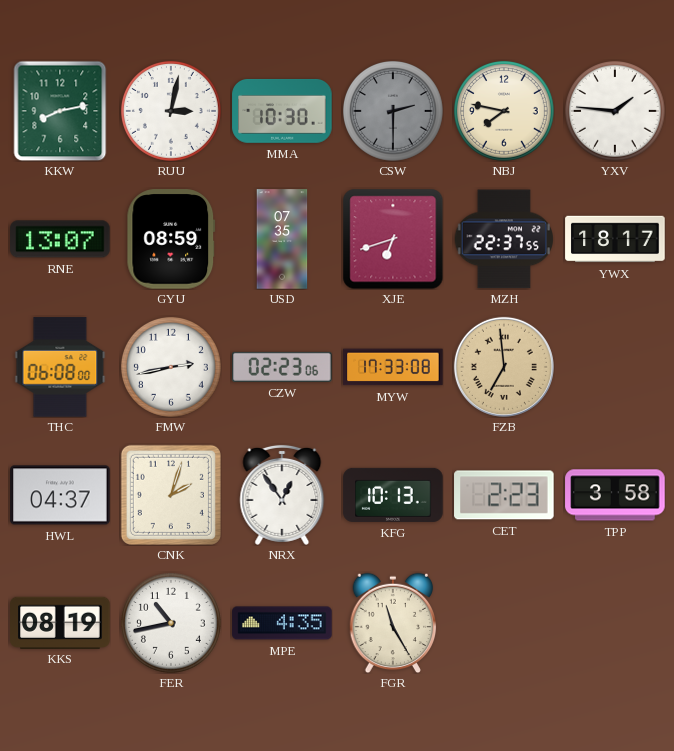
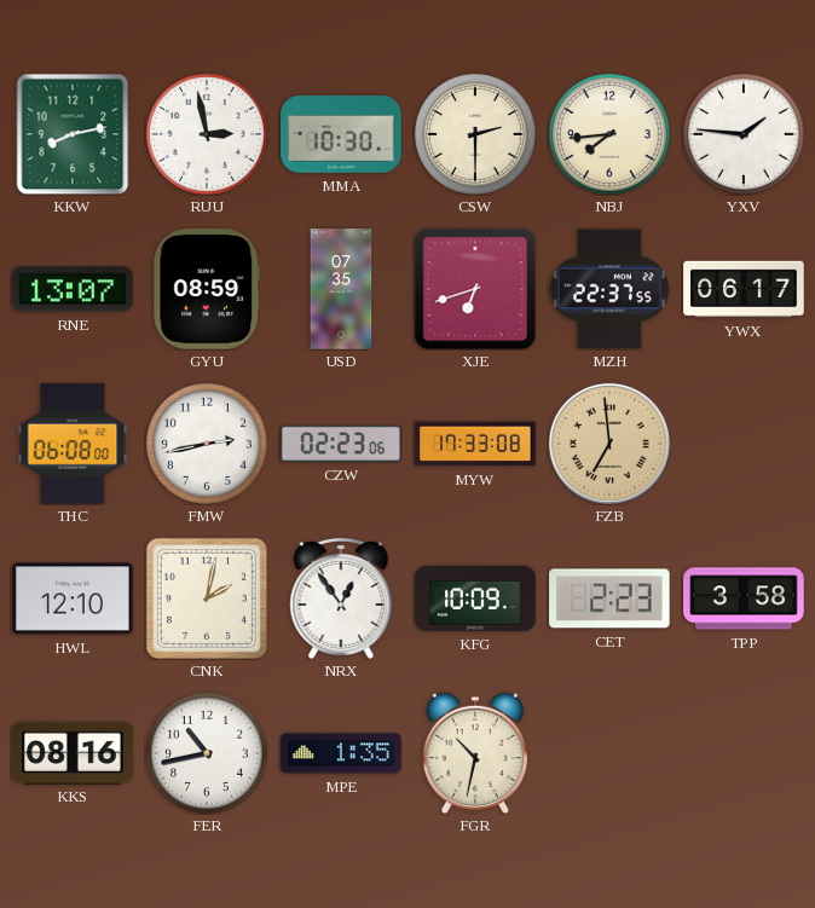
RUU: 3:02 -> 2:58
CSW dial: grey -> cream
NBJ: 7:47 -> 7:44
YWX: 18:17 -> 06:17
HWL: 04:37 -> 12:10
CNK: 2:03 -> 2:02
KFG: 10:13 -> 10:09
KKS: 08:19 -> 08:16
MPE: 4:35 -> 1:35
FGR: 11:25 -> 10:32
